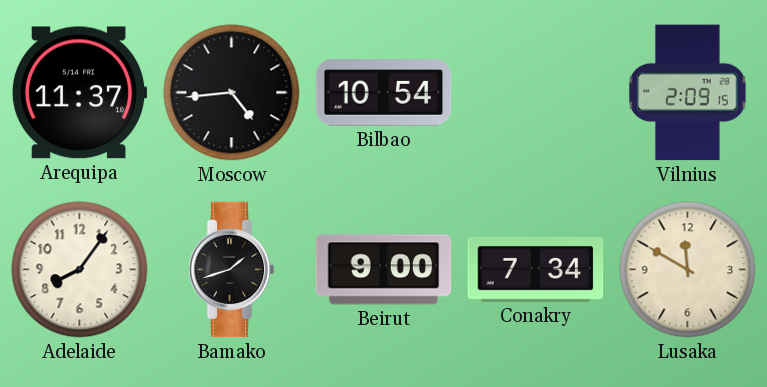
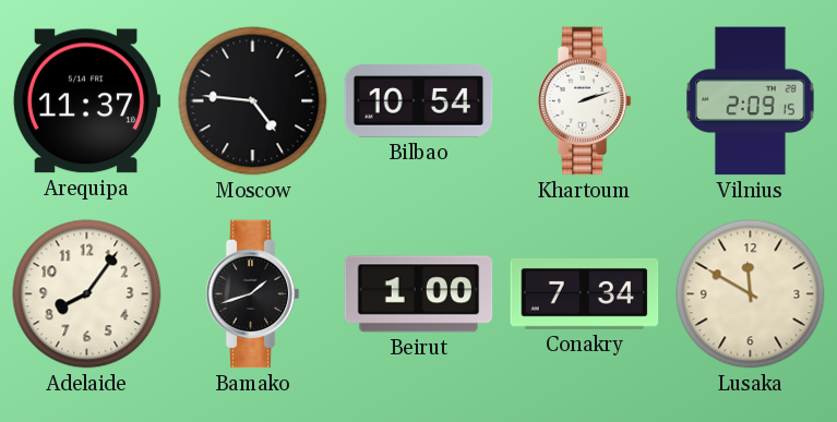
Moscow: 4:44 -> 4:46
Khartoum: none -> 2:12
Beirut: 9:00 -> 1:00
